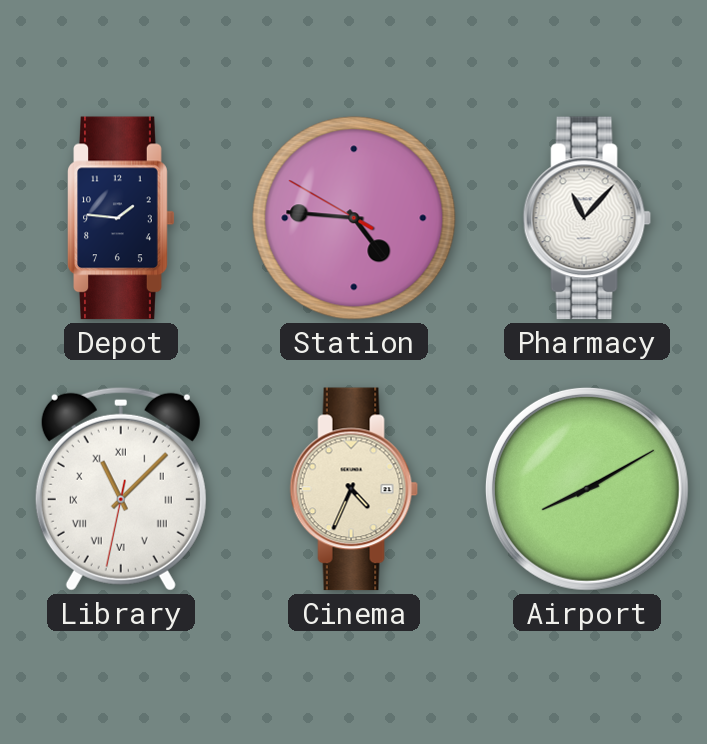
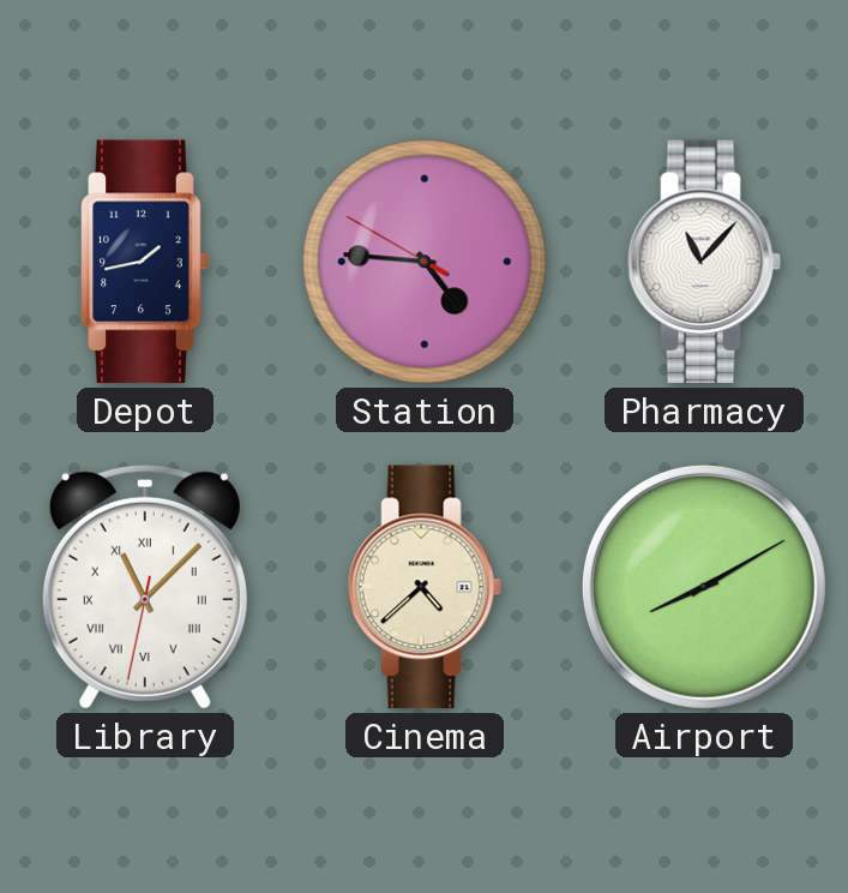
Depot: 1:46 -> 1:43
Cinema: 4:34 -> 4:38
